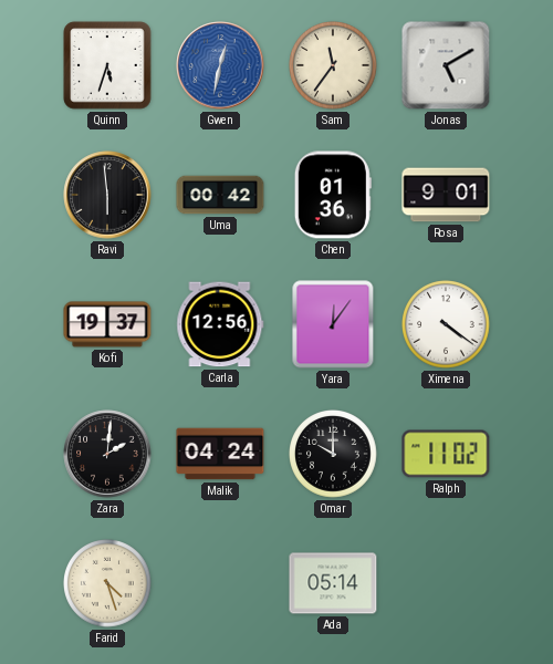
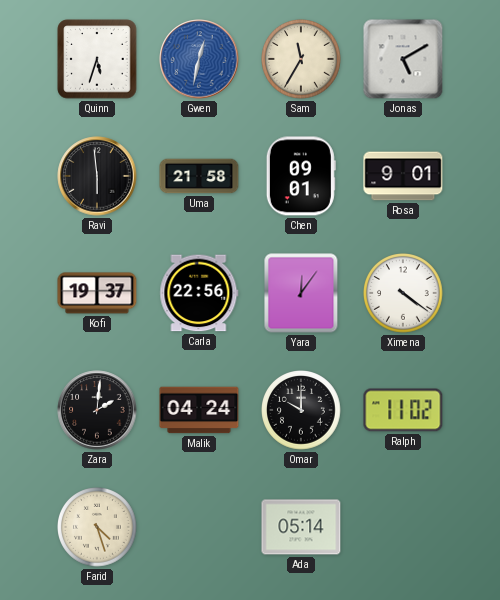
Sam: 11:36 -> 11:35
Uma: 00:42 -> 21:58
Chen: 01:36 -> 09:01
Carla: 12:56 -> 22:56
